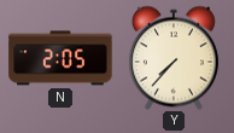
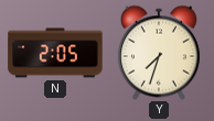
Y: 7:37 -> 7:33
